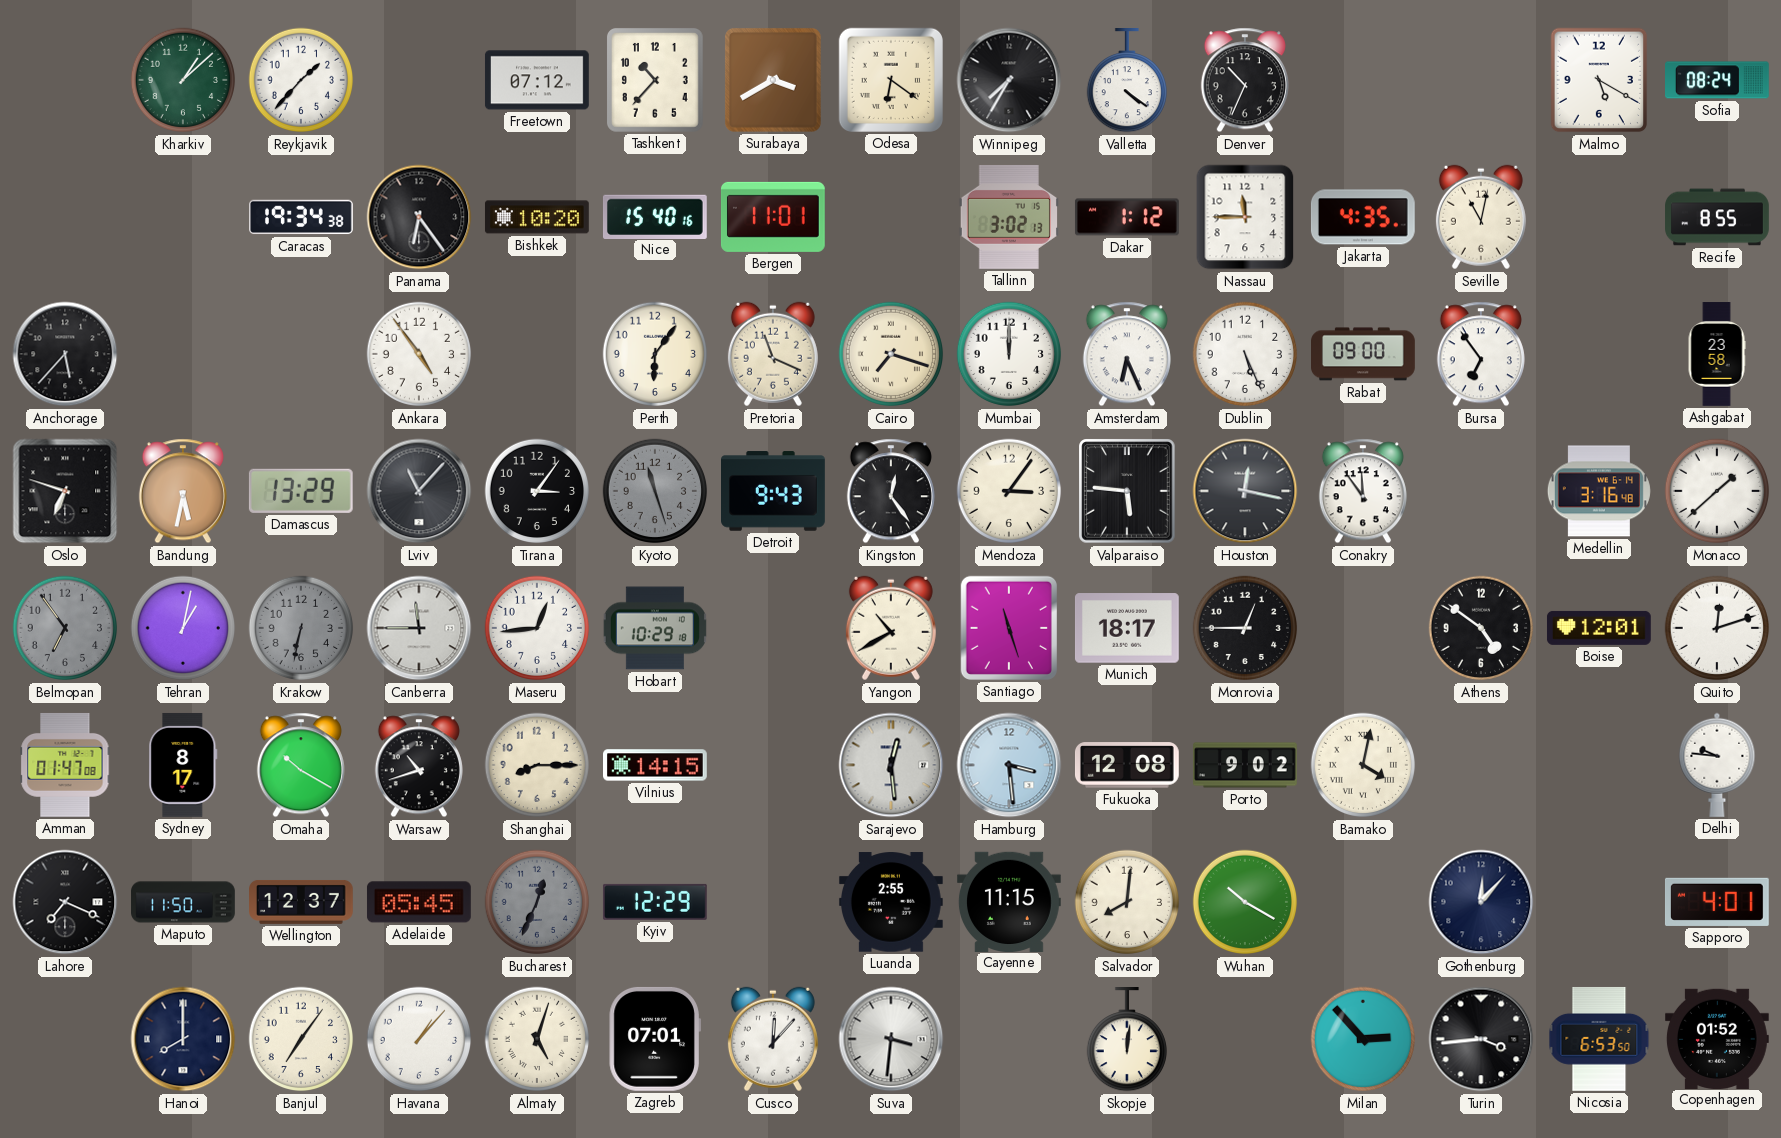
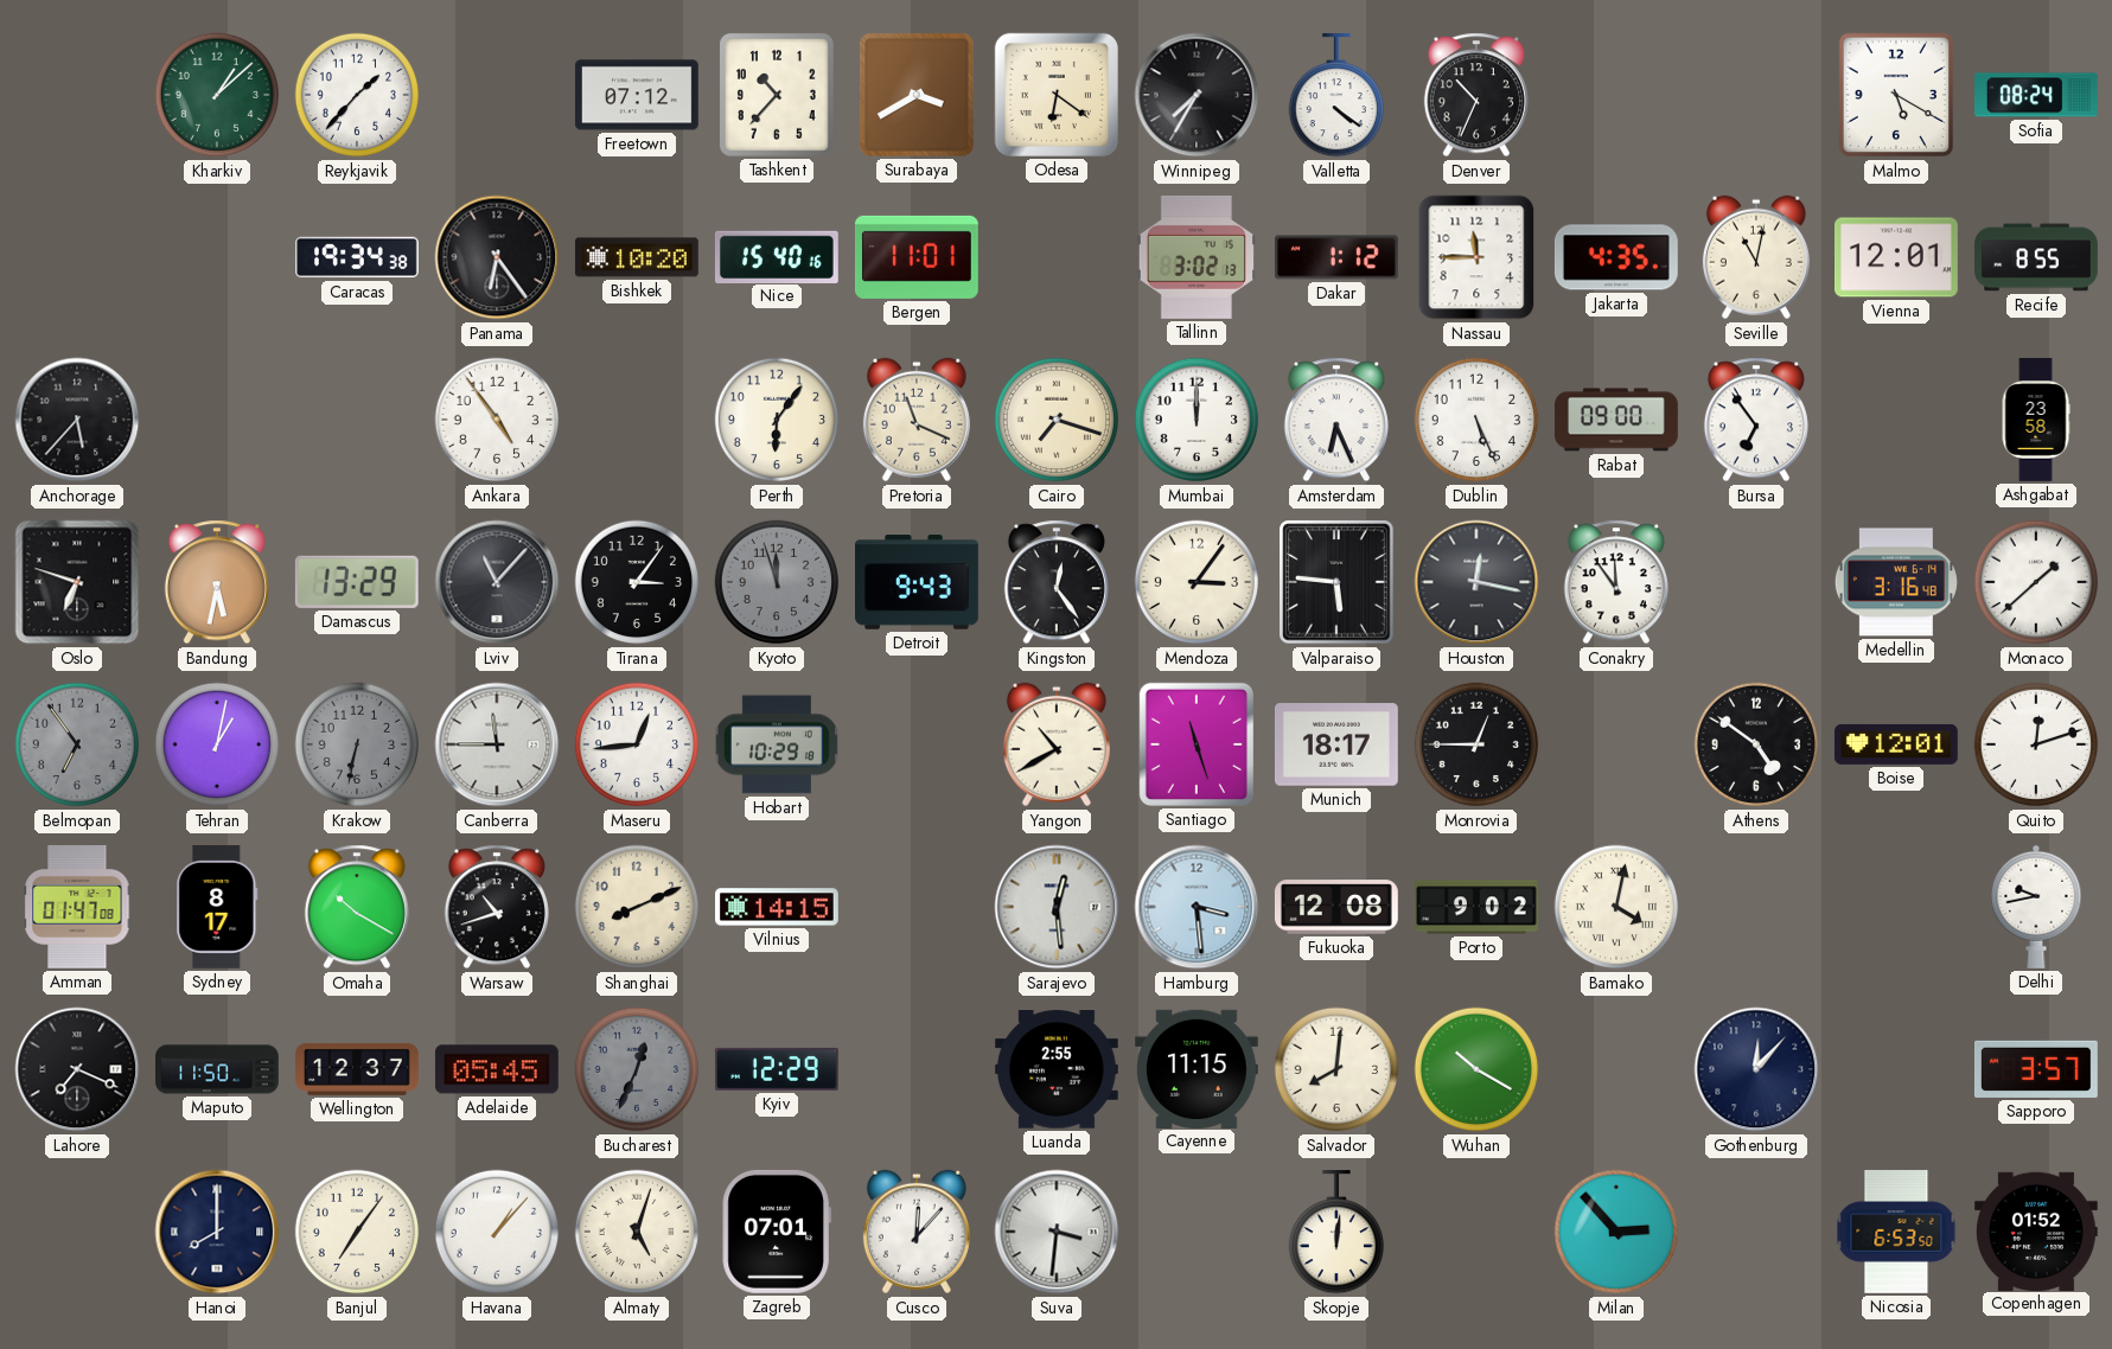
Vienna: none -> 12:01
Kyoto: 11:27 -> 11:57
Shanghai: 8:15 -> 8:11
Delhi: 9:46 -> 9:43
Sapporo: 4:01 -> 3:57
Turin: 3:44 -> none
